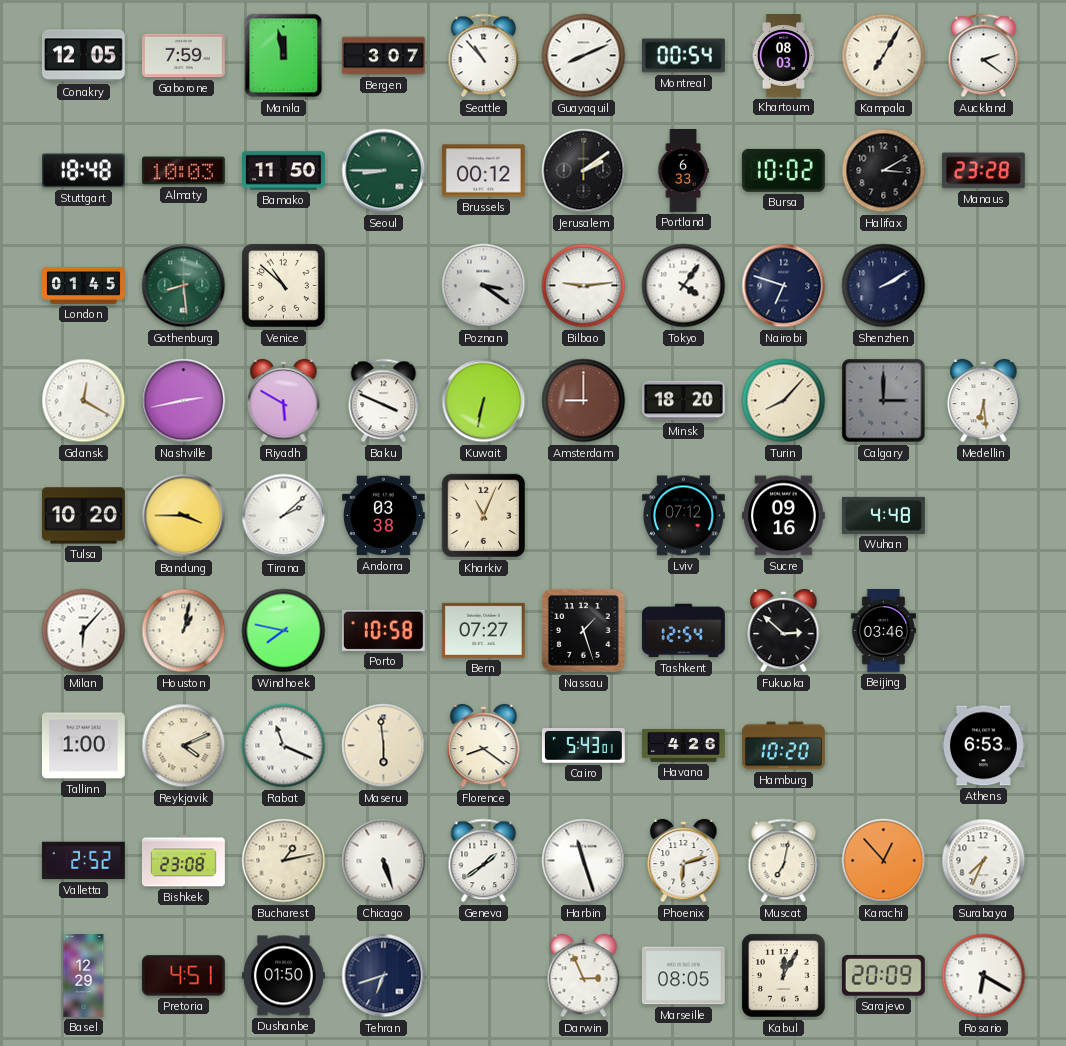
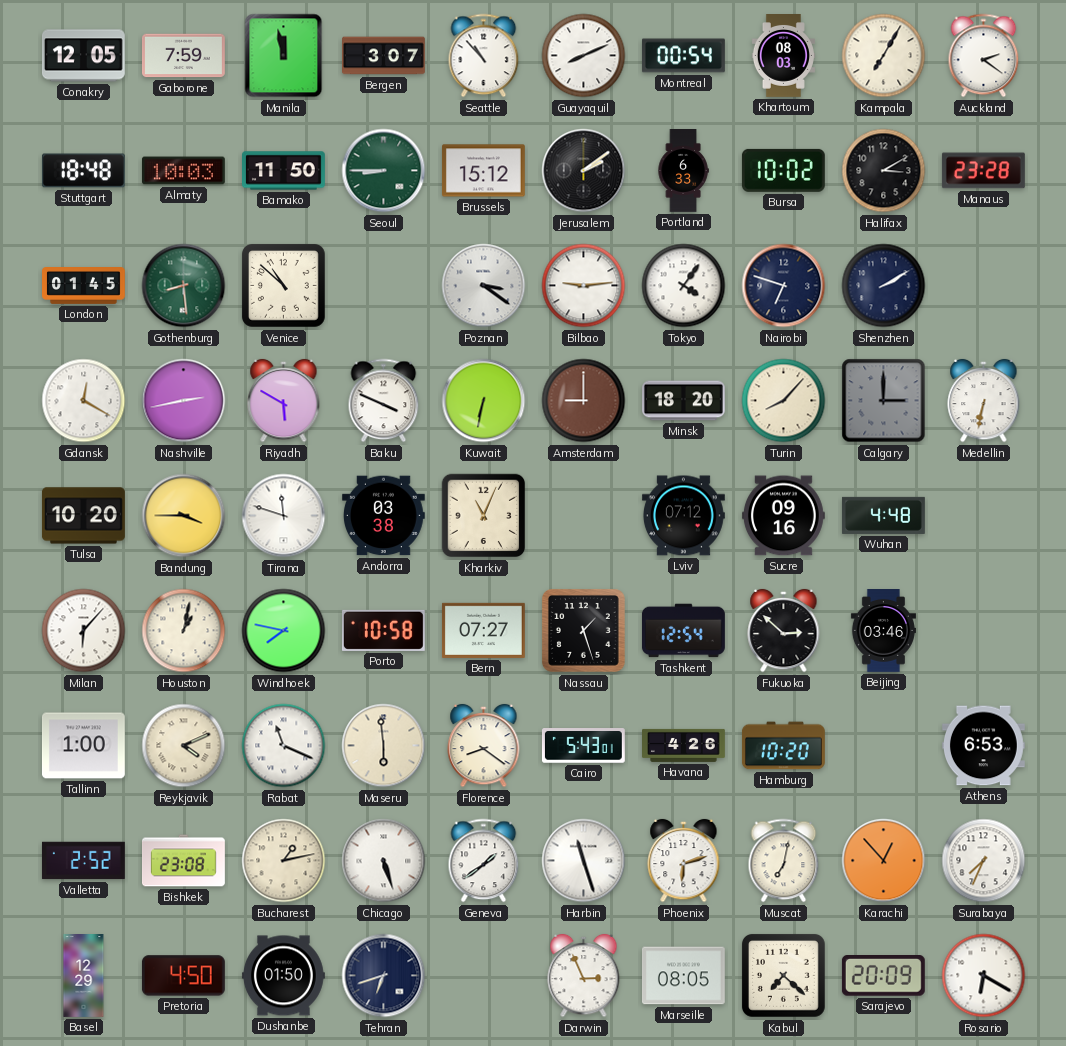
Brussels: 00:12 -> 15:12
Medellin: 6:29 -> 6:32
Tirana: 2:08 -> 11:48
Pretoria: 4:51 -> 4:50
Kabul: 12:05 -> 7:22
